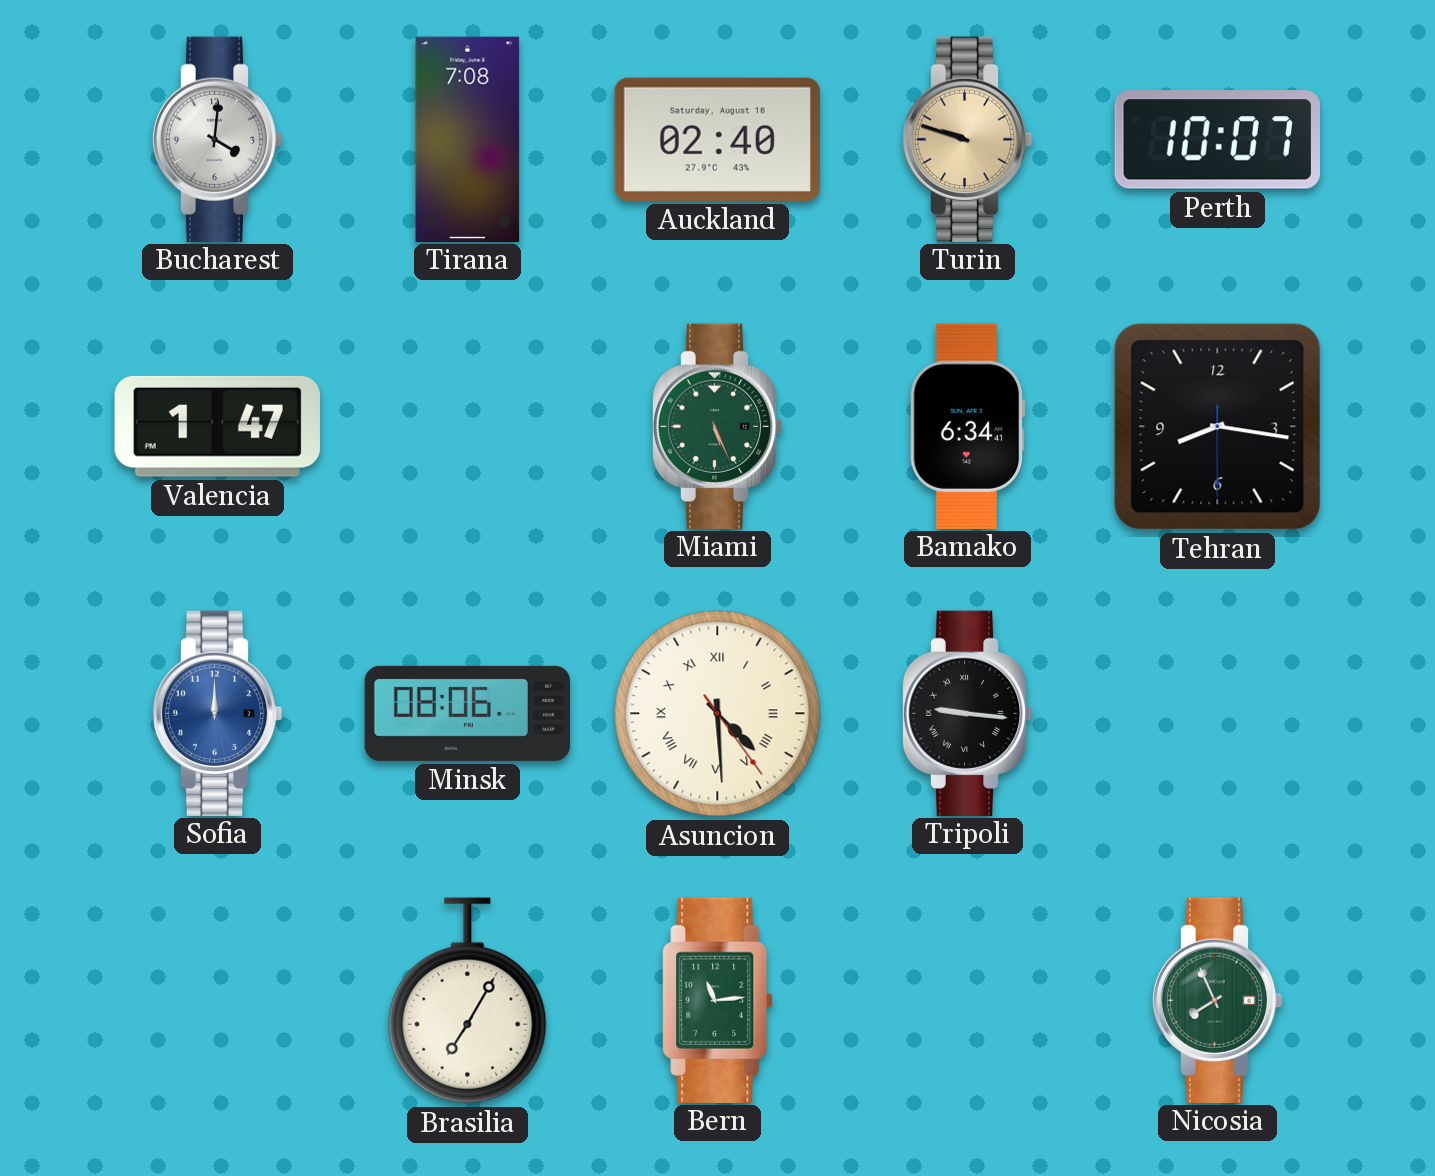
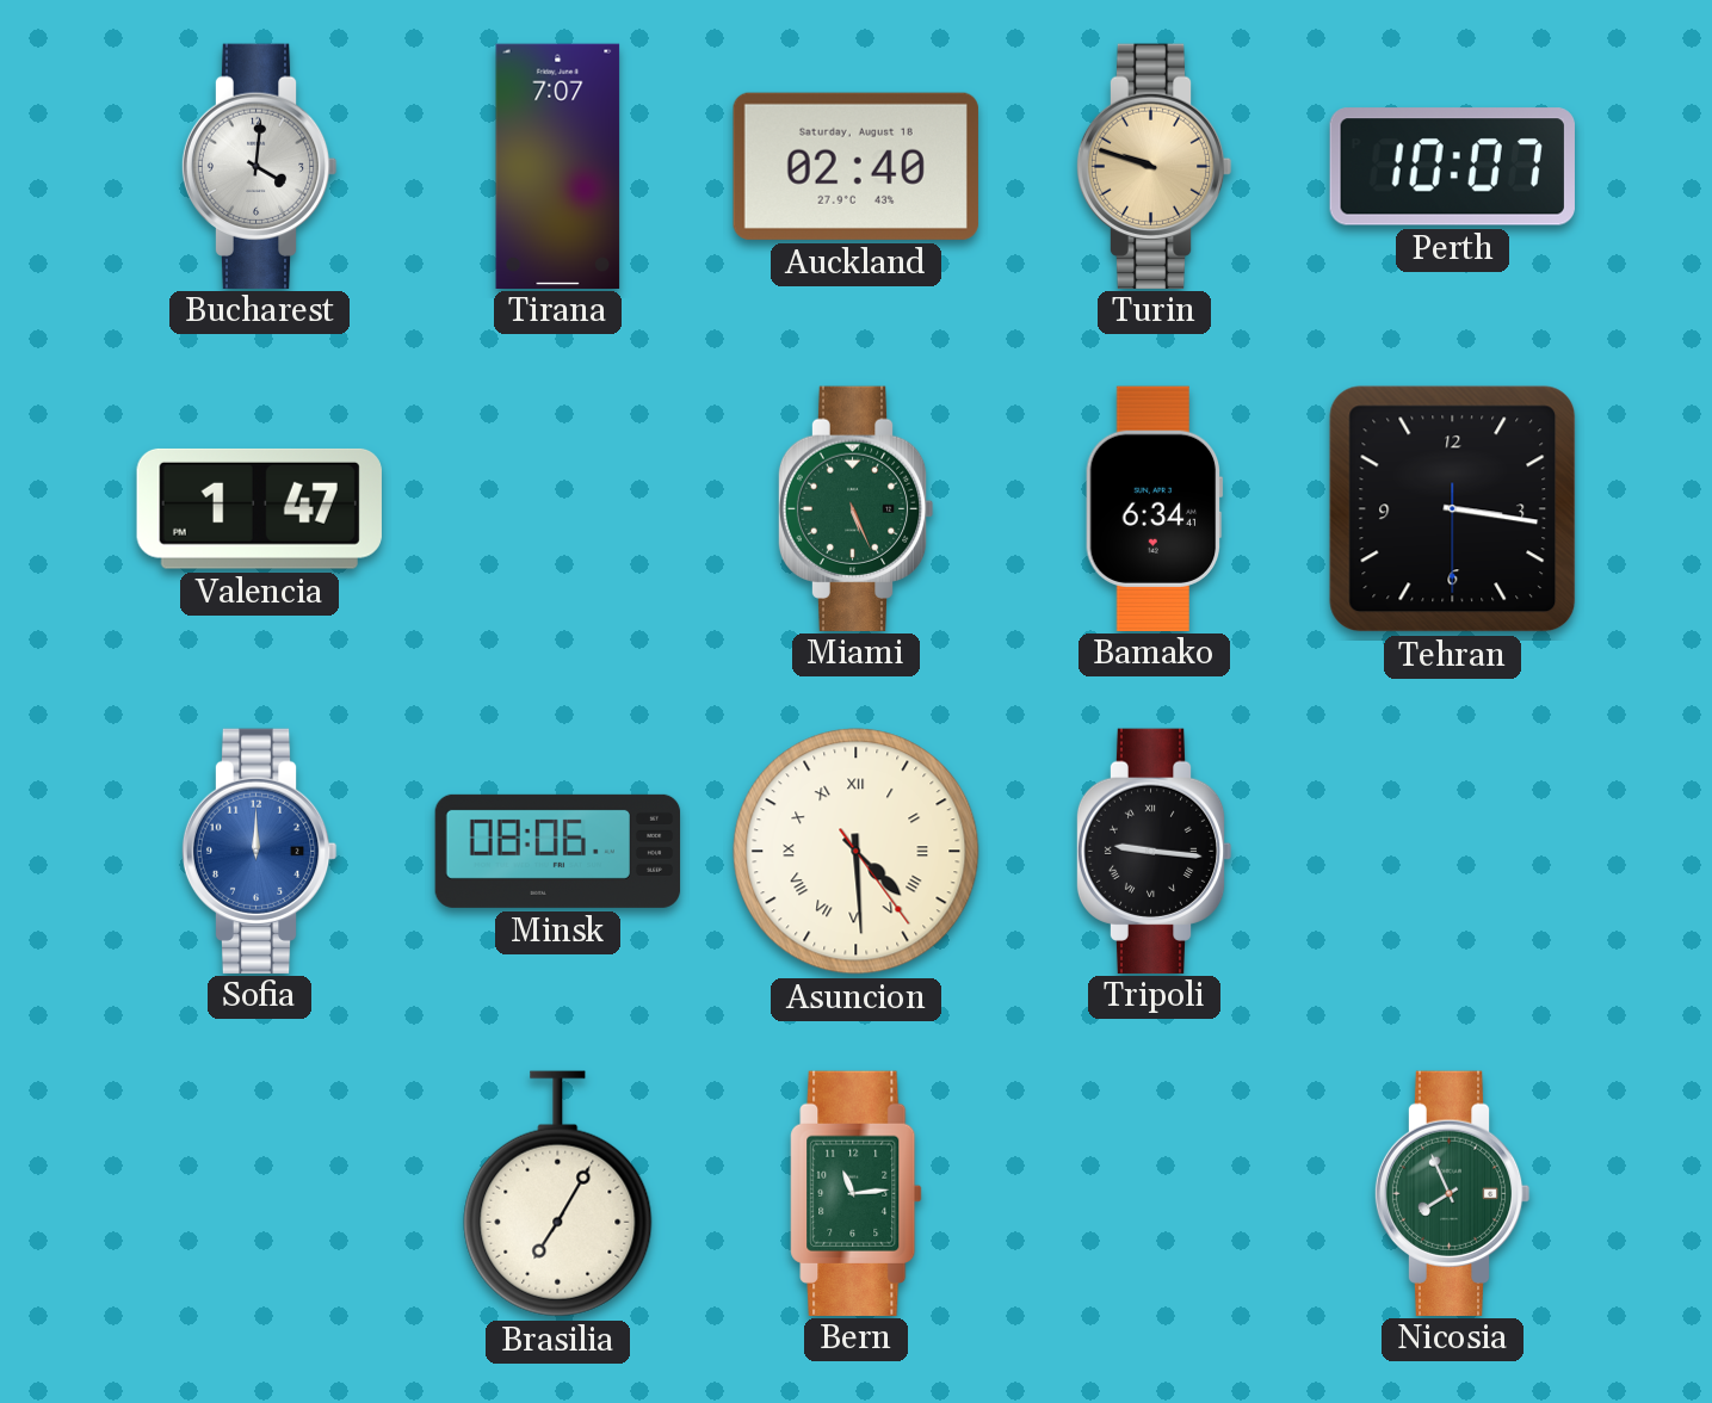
Tirana: 7:08 -> 7:07
Tehran: 8:16 -> 3:16
